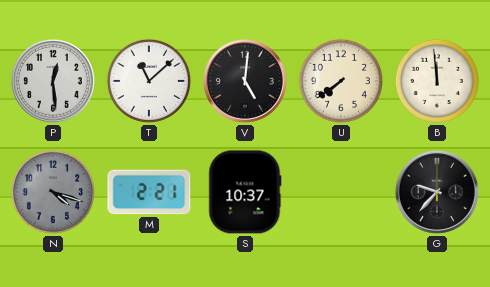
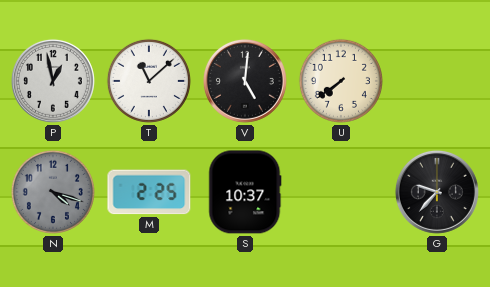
P: 12:29 -> 12:58
B: 11:59 -> none
M: 2:21 -> 2:25
